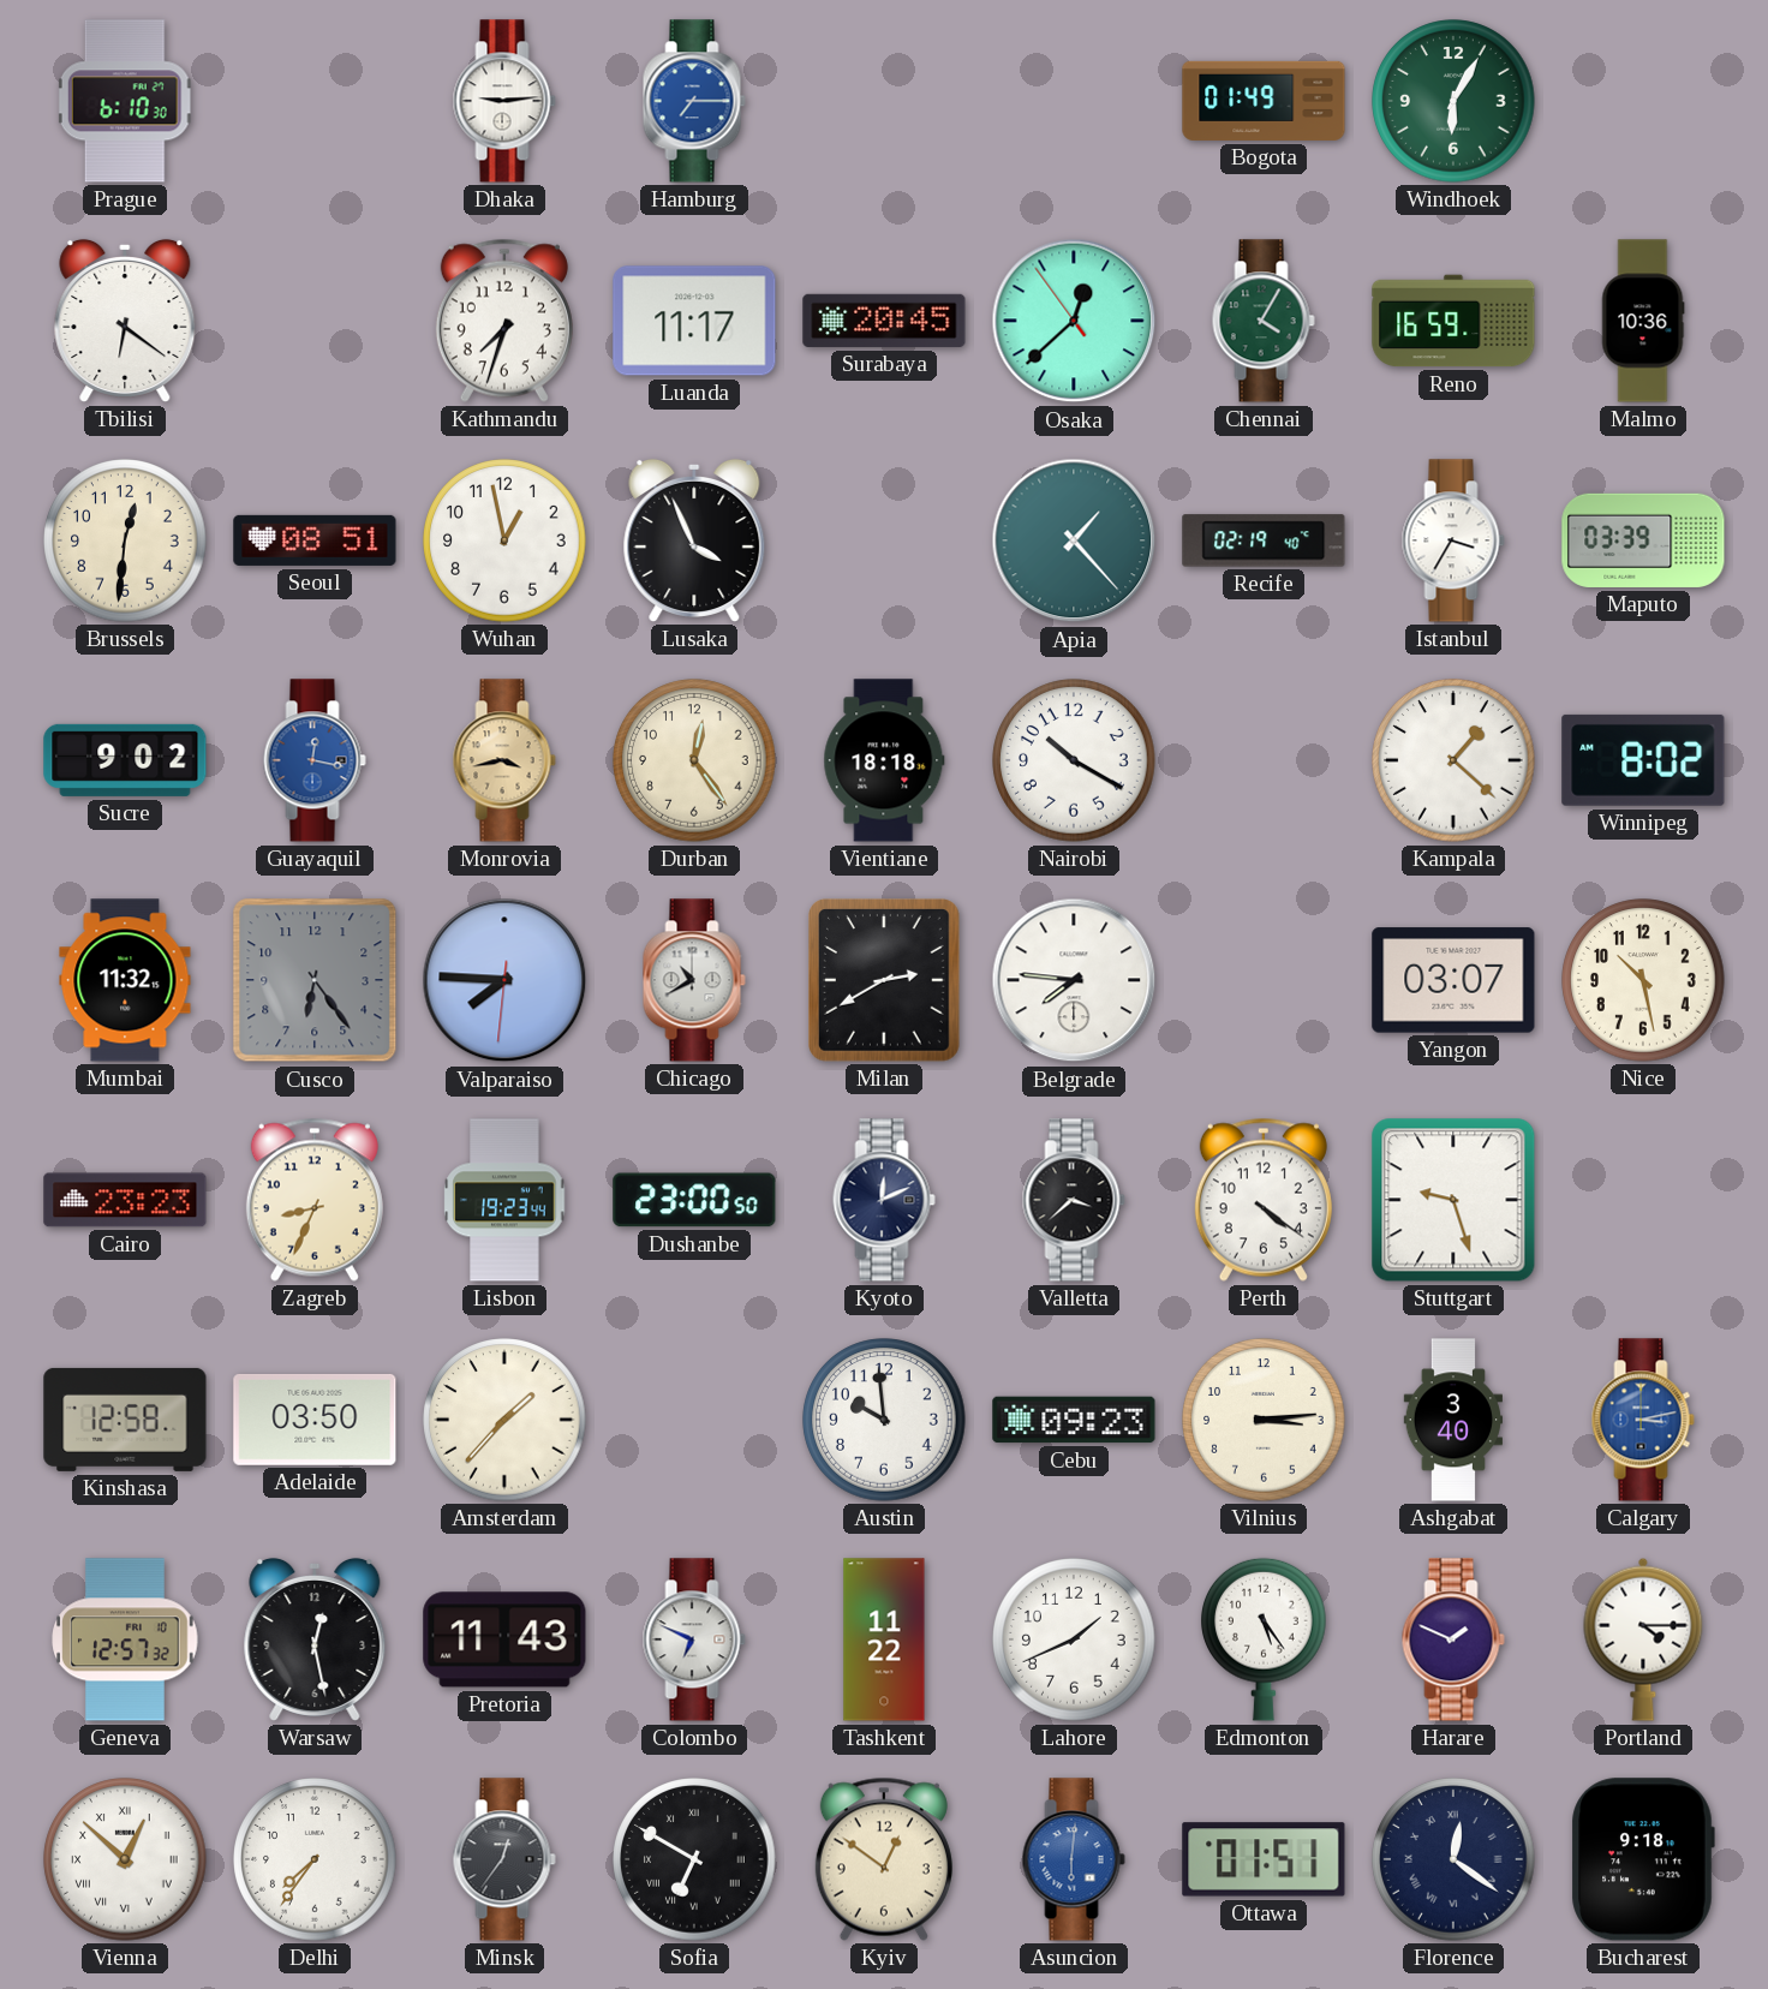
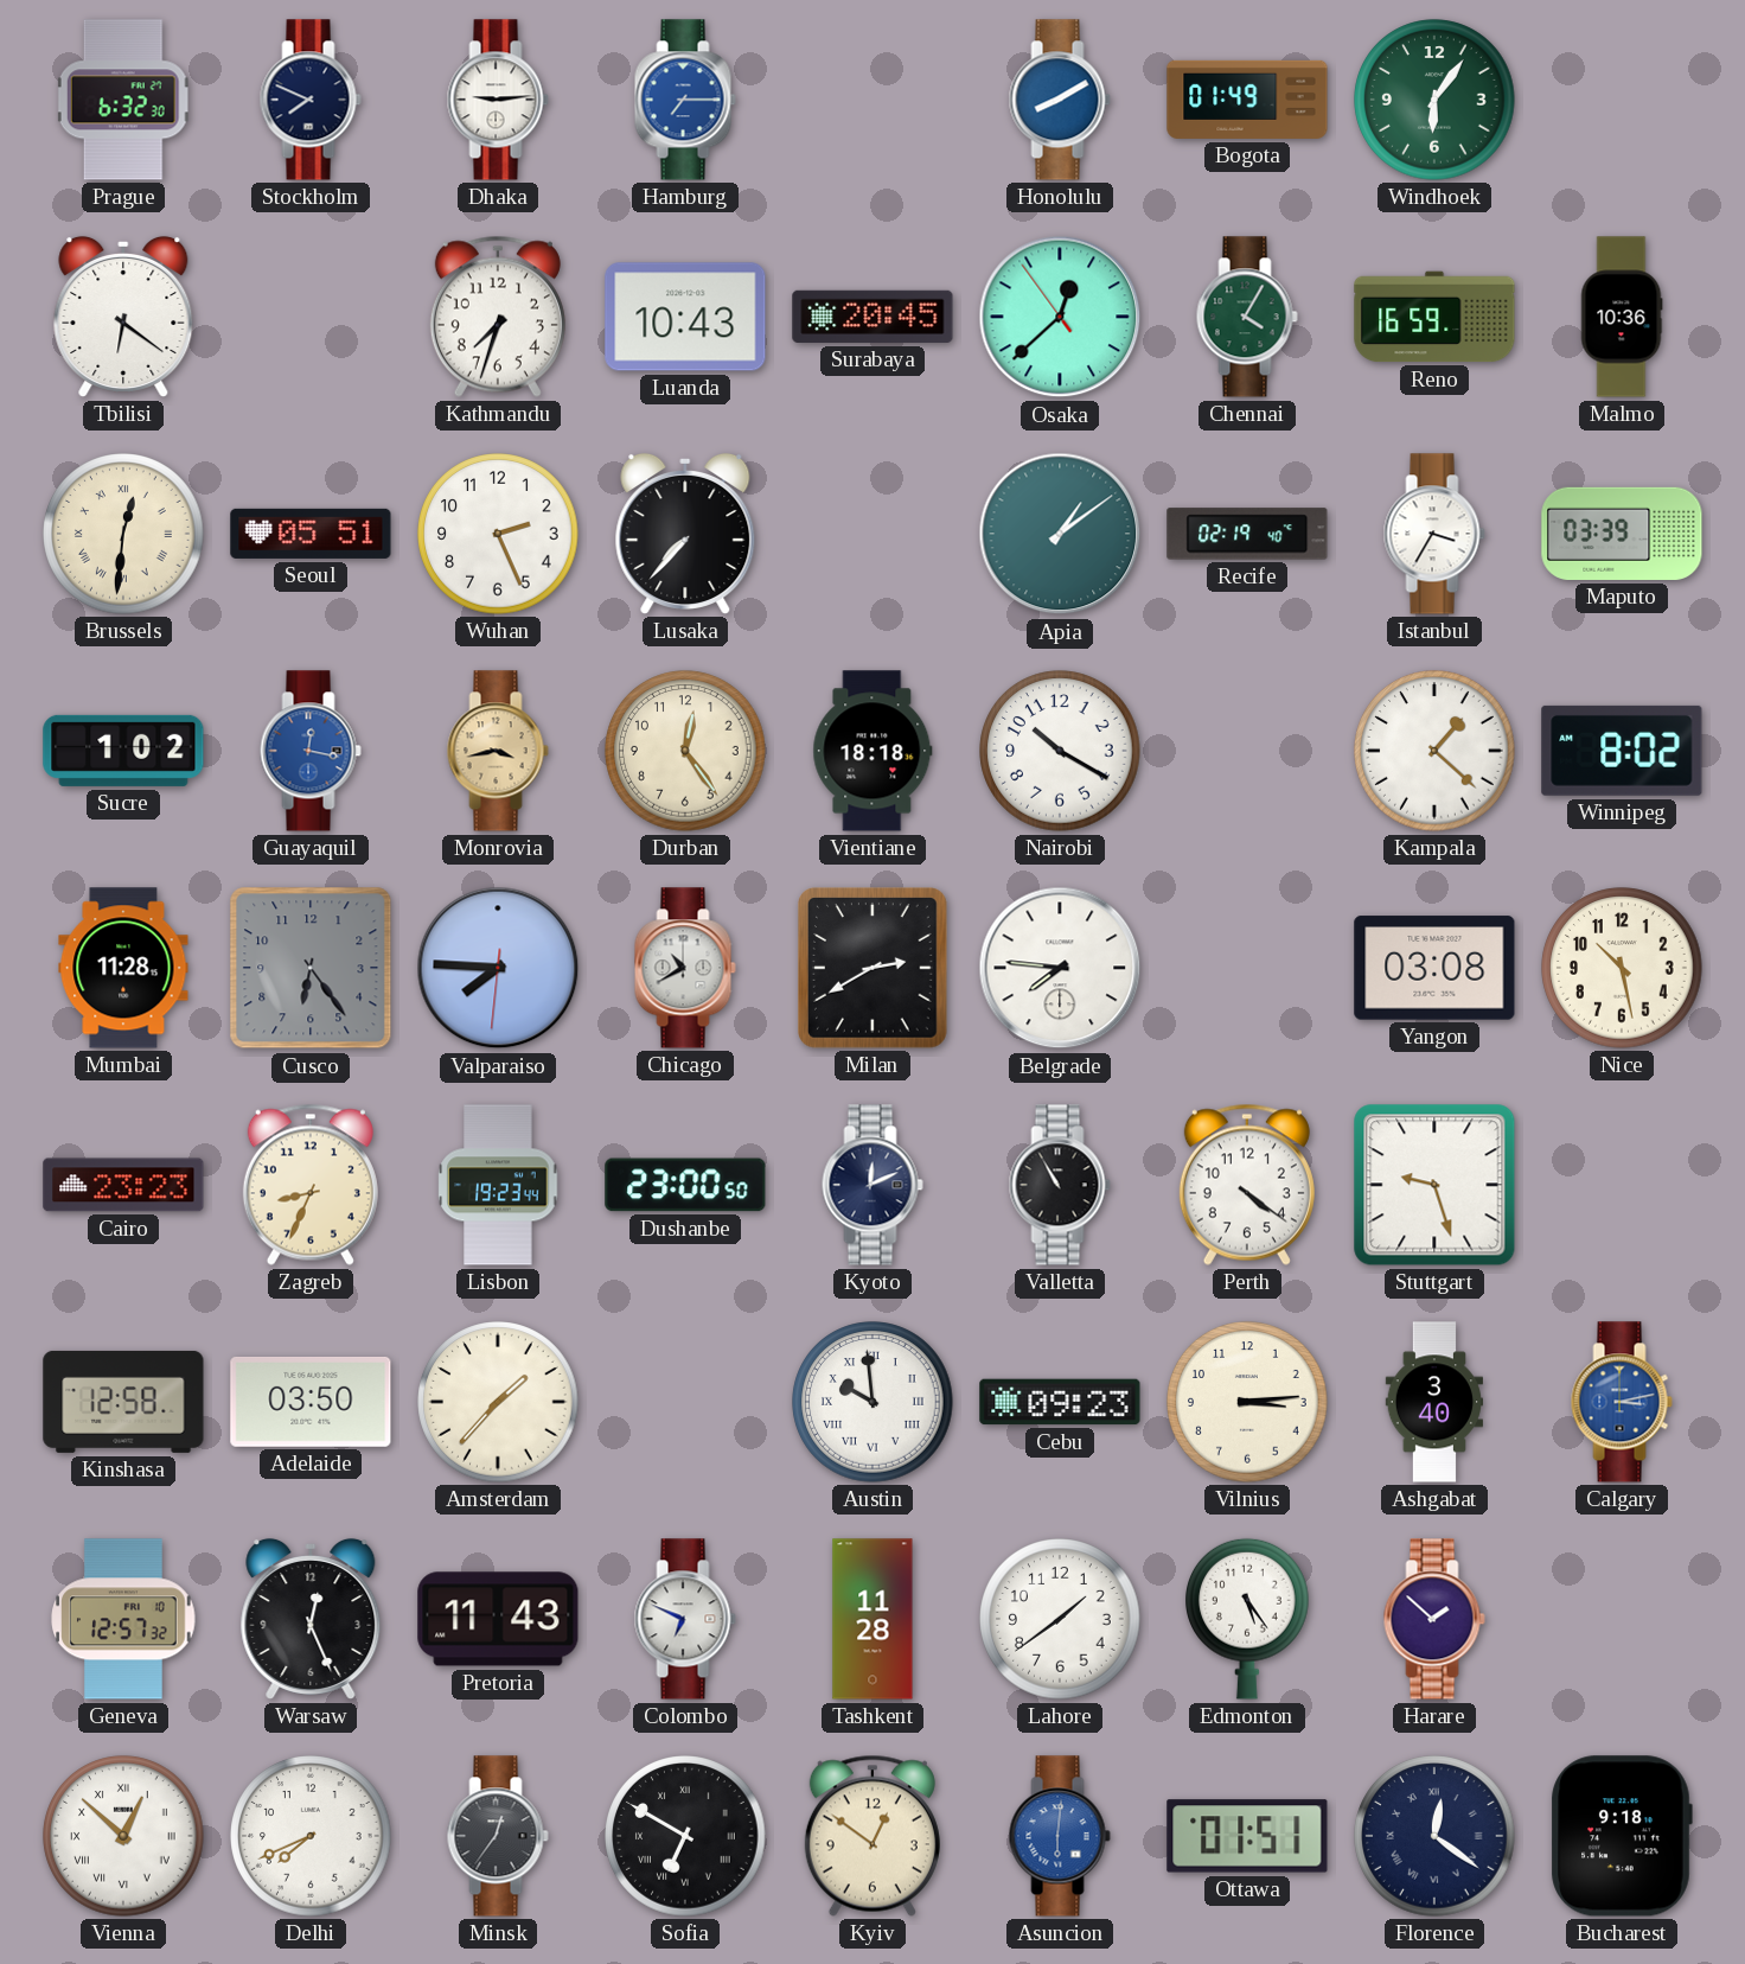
Prague: 6:10 -> 6:32
Stockholm: none -> 7:49
Honolulu: none -> 8:10
Windhoek: 6:05 -> 6:06
Luanda: 11:17 -> 10:43
Brussels numerals: Arabic -> Roman
Seoul: 08:51 -> 05:51
Wuhan: 12:58 -> 2:26
Lusaka: 3:56 -> 7:37
Apia: 1:23 -> 1:09
Sucre: 9:02 -> 1:02
Mumbai: 11:32 -> 11:28
Yangon: 03:07 -> 03:08
Valletta: 3:38 -> 10:55
Austin numerals: Arabic -> Roman
Warsaw: 12:28 -> 12:26
Tashkent: 11:22 -> 11:28
Lahore: 1:41 -> 1:39
Harare: 1:49 -> 1:52
Portland: 4:15 -> none
Delhi: 7:36 -> 7:41
